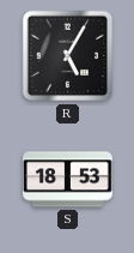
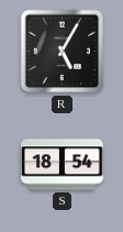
S: 18:53 -> 18:54
